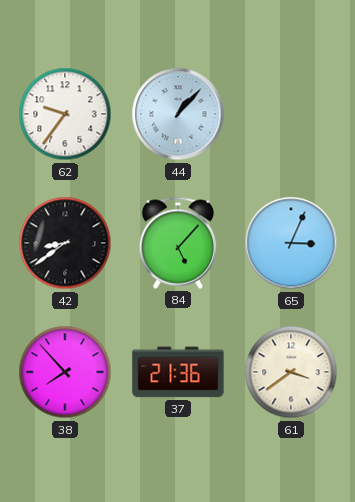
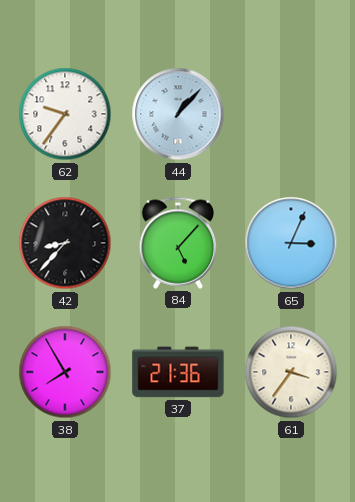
42: 8:39 -> 8:37
38: 7:53 -> 7:55
61: 3:39 -> 3:36
